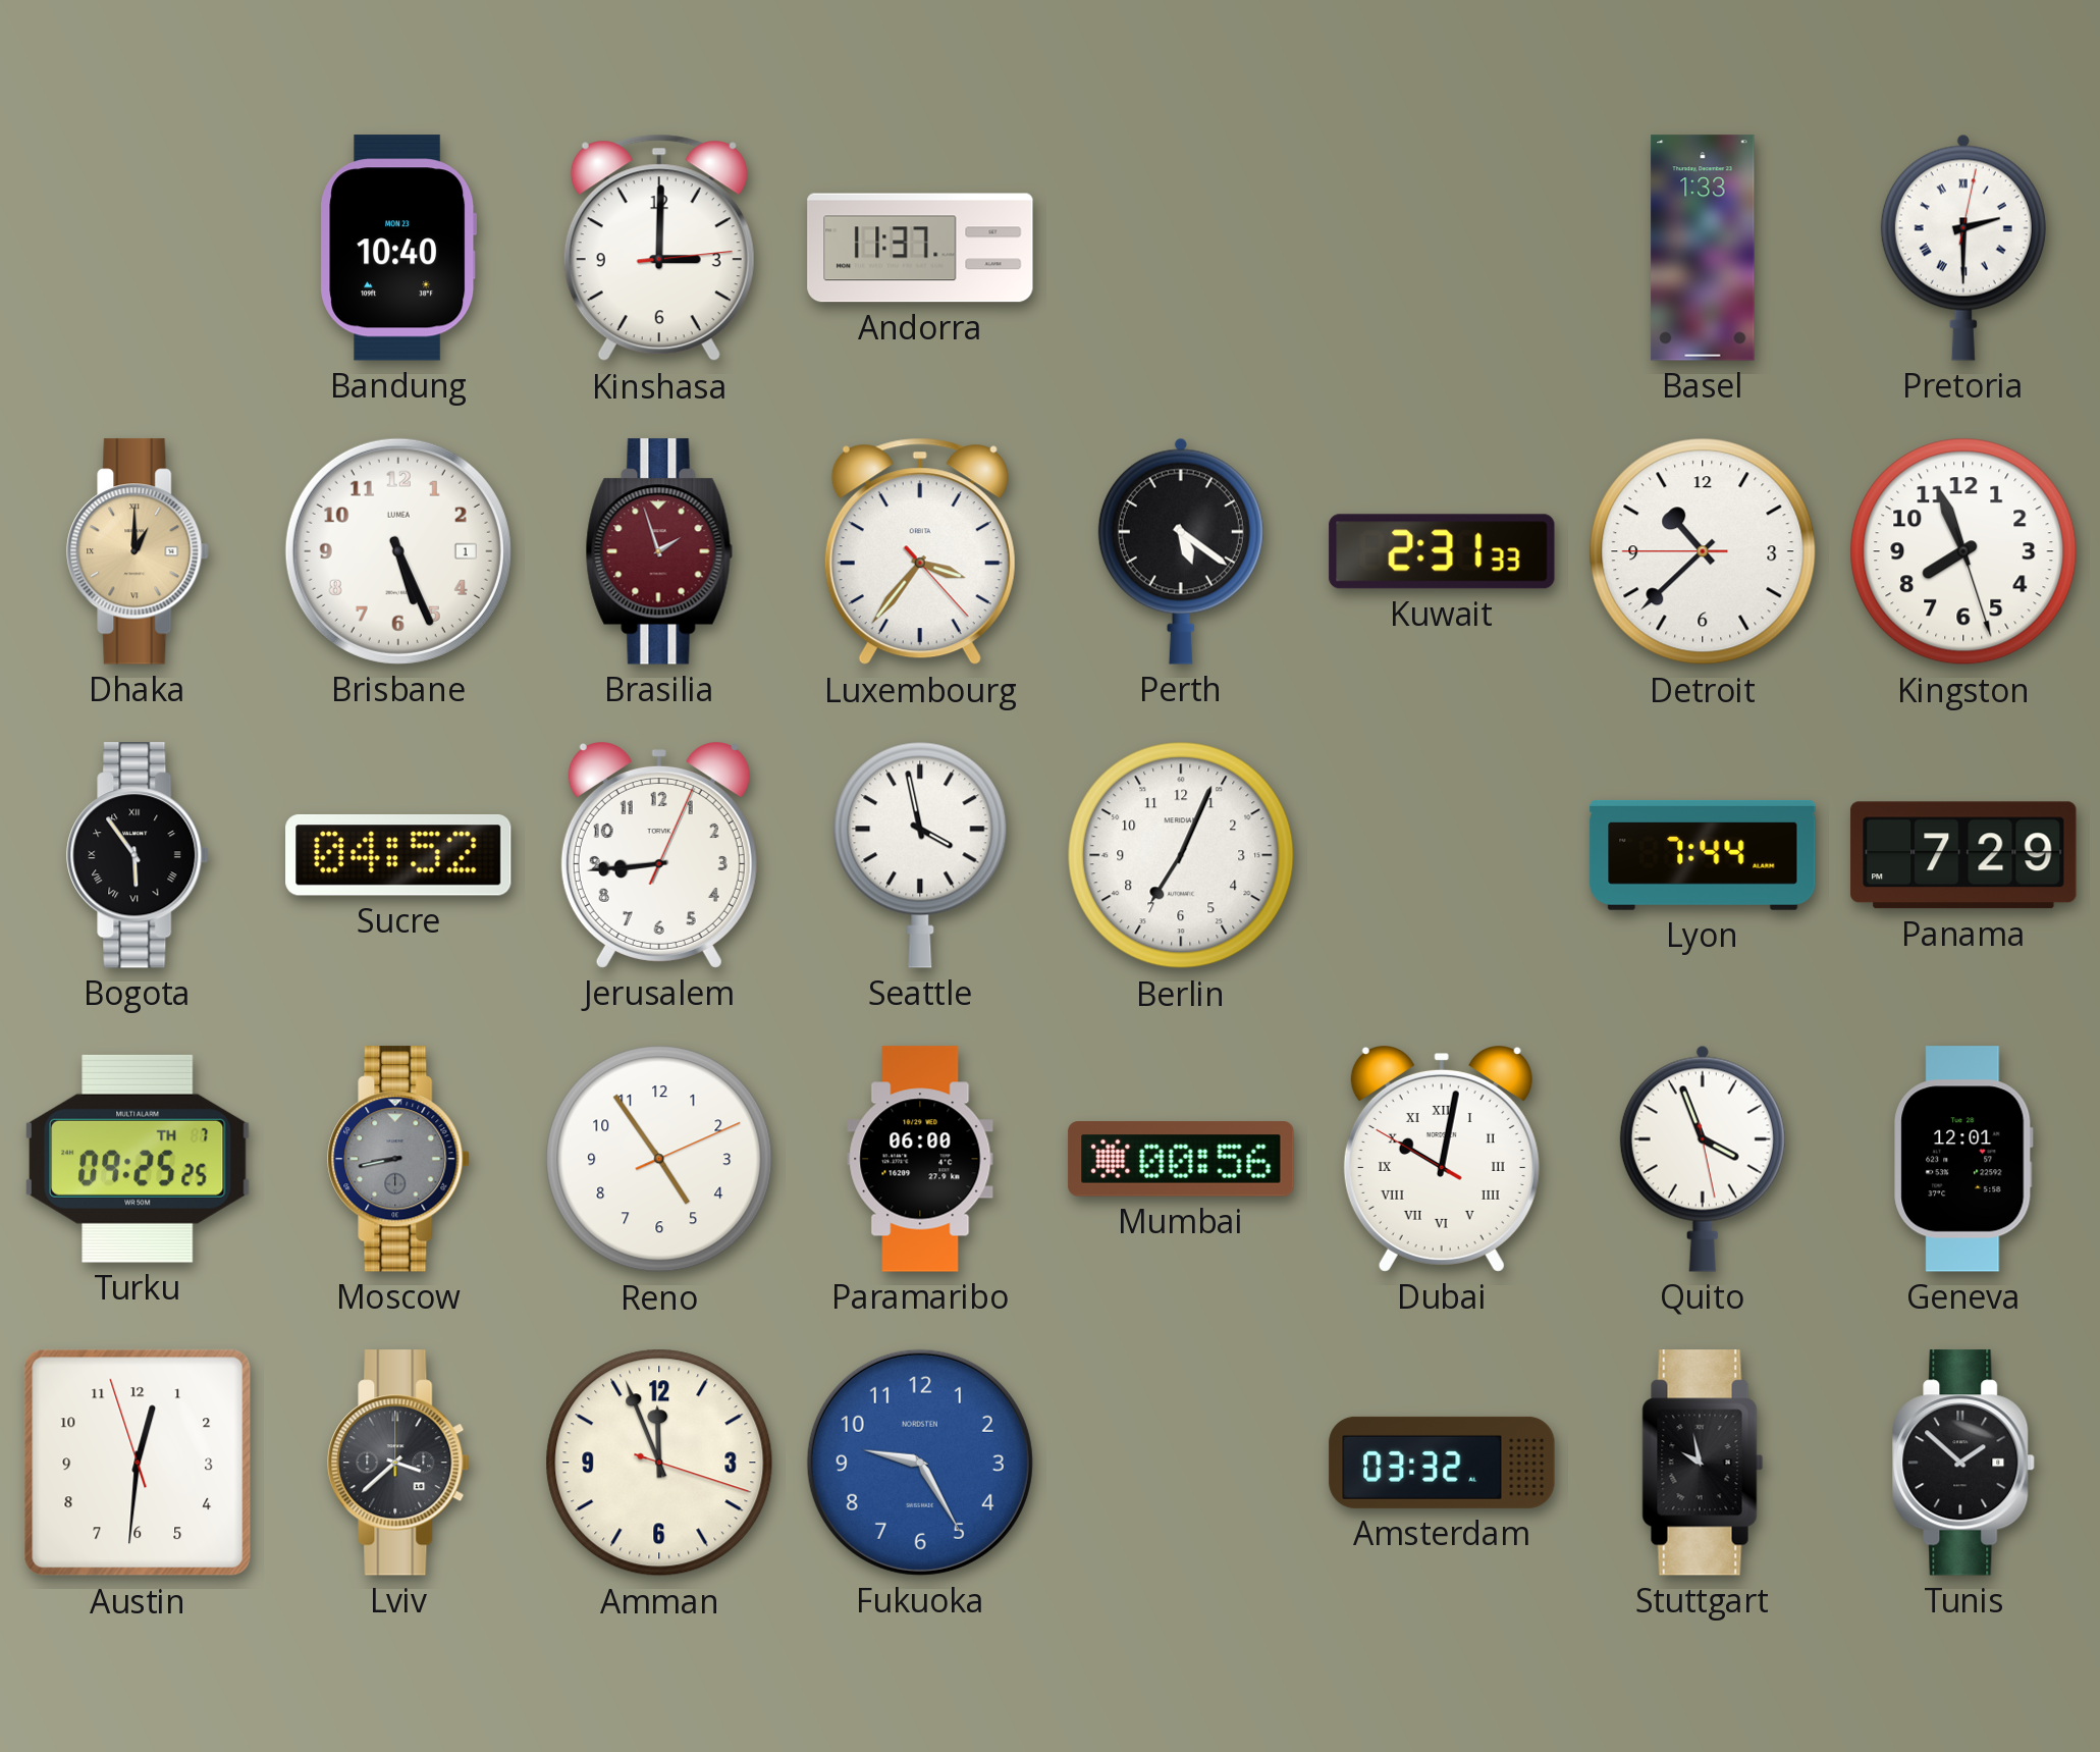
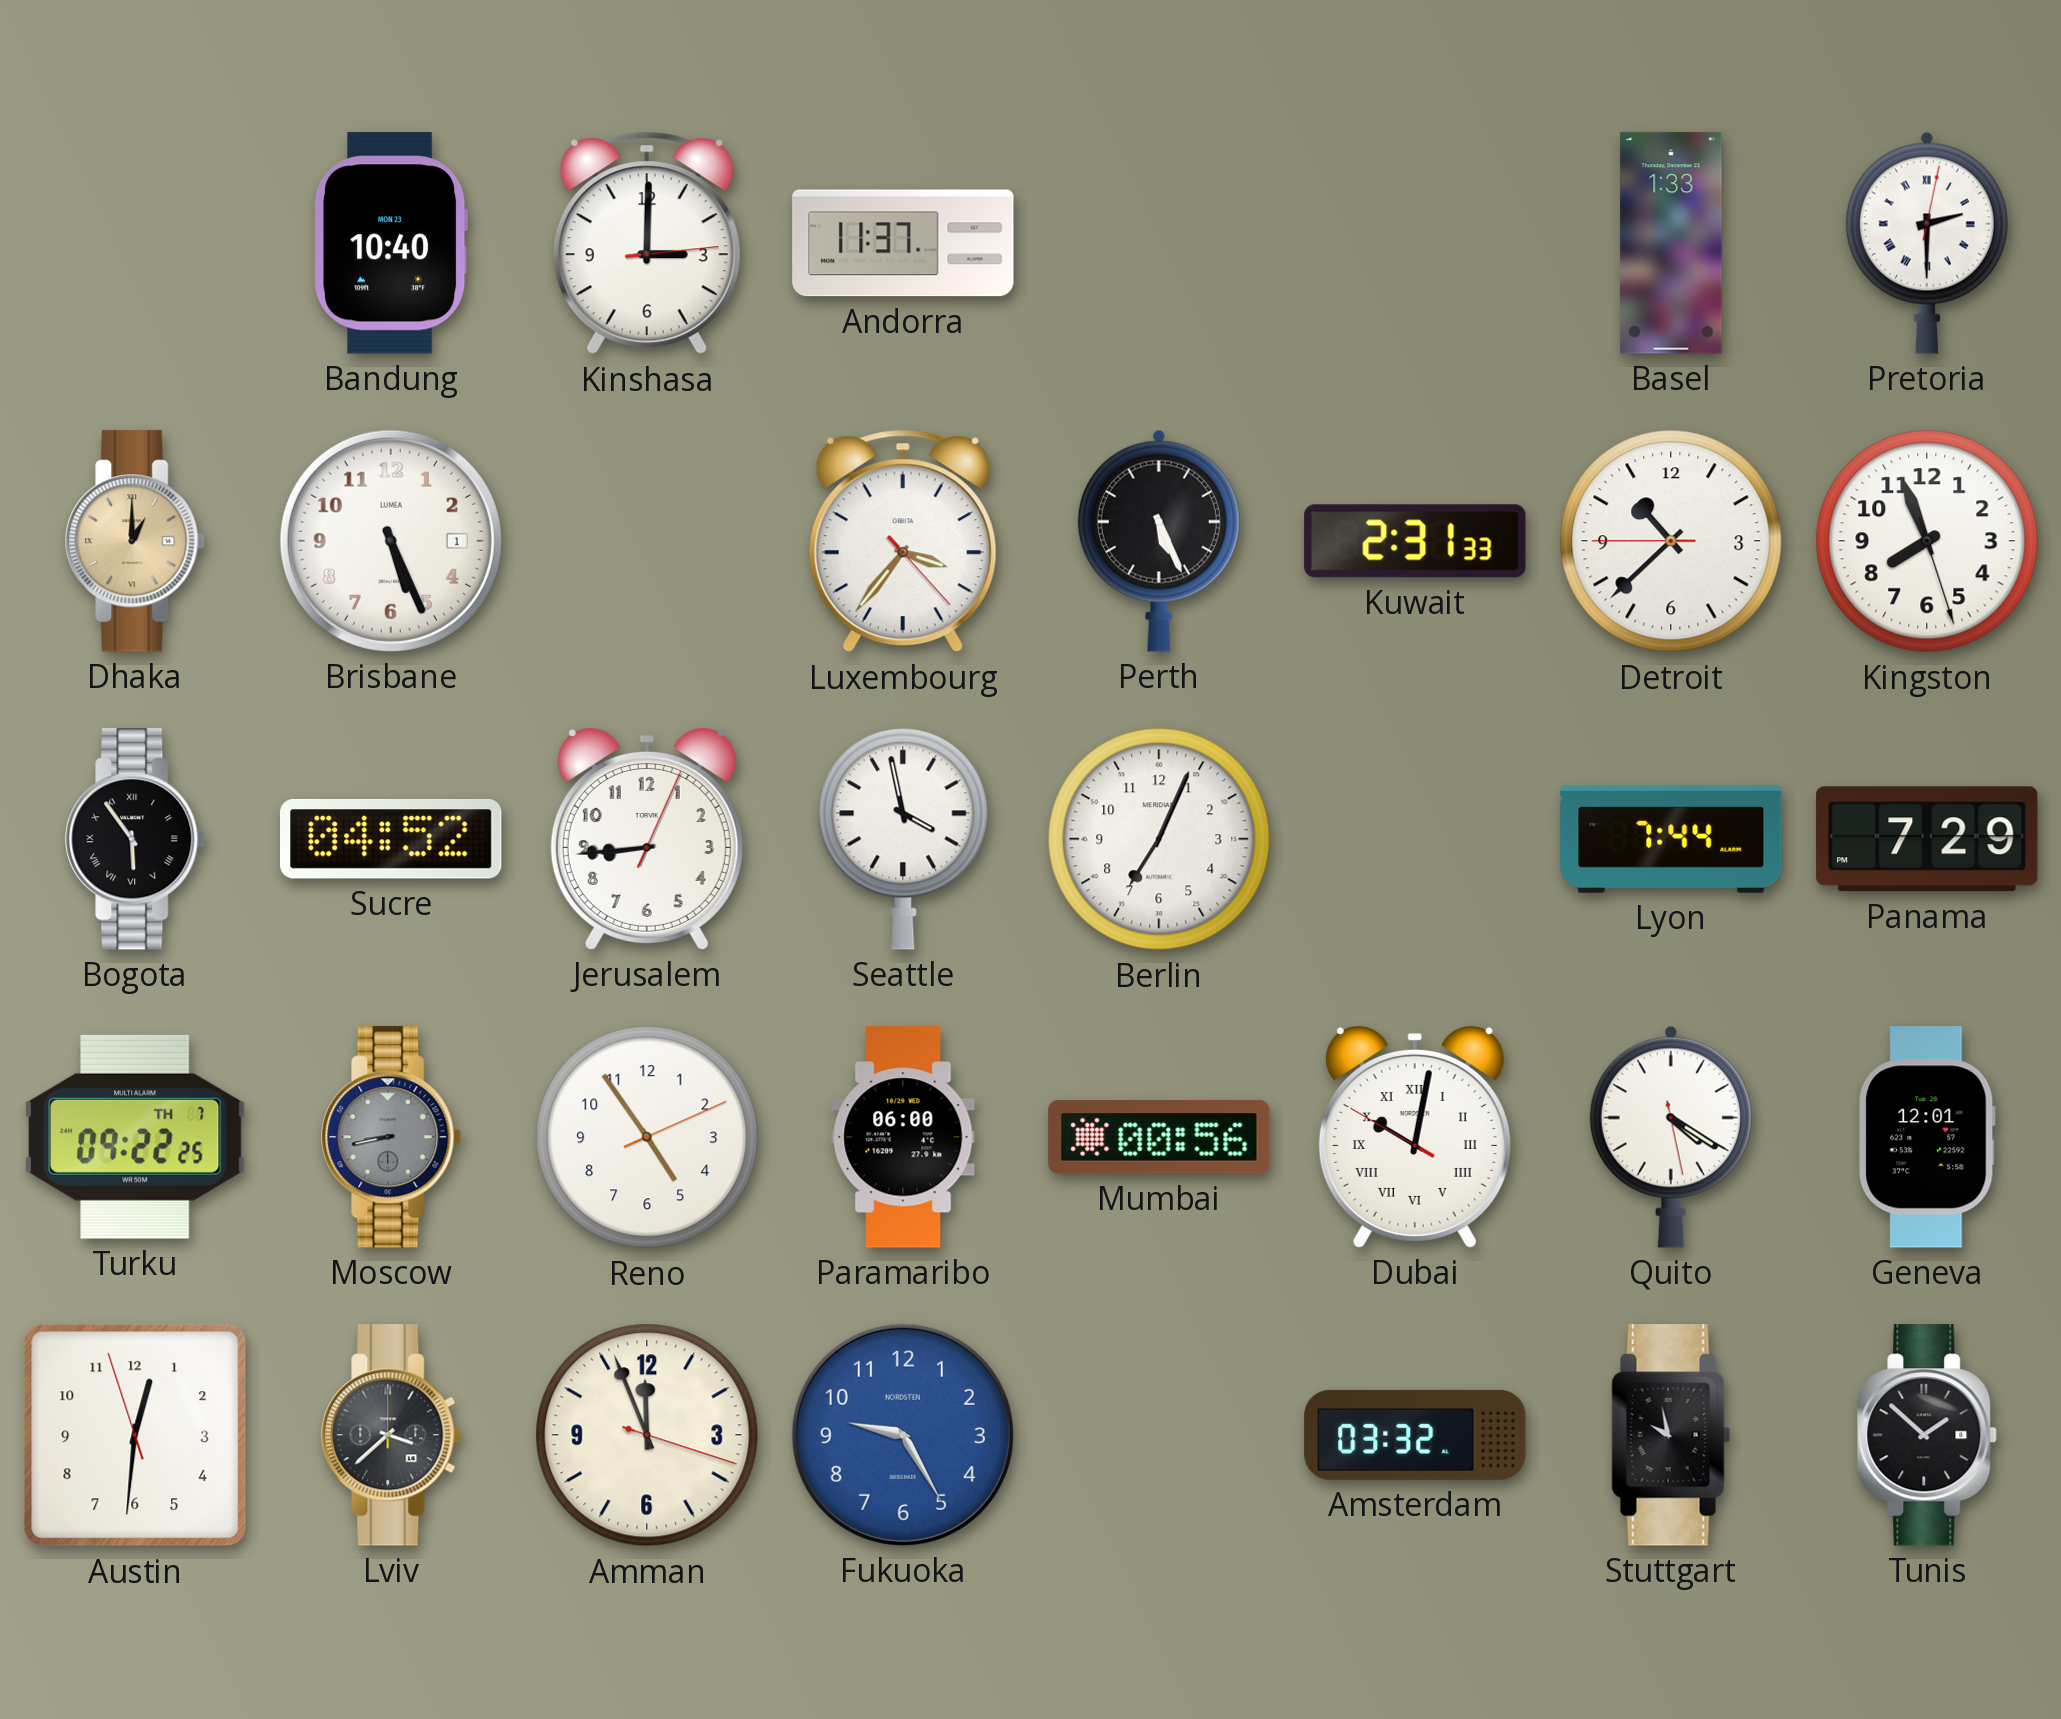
Brasilia: 1:57 -> none
Perth: 5:21 -> 5:26
Turku: 09:25 -> 09:22
Quito: 3:56 -> 4:20
